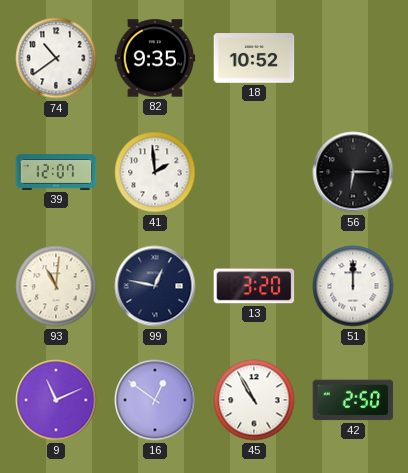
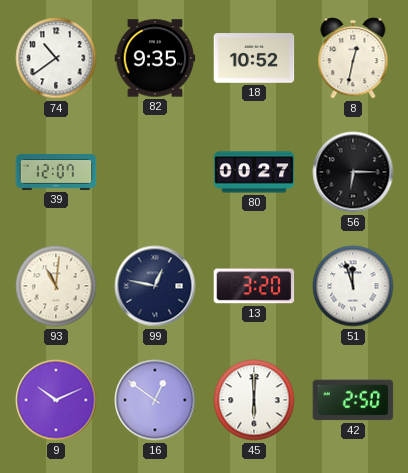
8: none -> 12:32
41: 1:59 -> none
80: none -> 00:27
51: 12:00 -> 11:57
9: 11:11 -> 10:11
45: 10:55 -> 6:00
